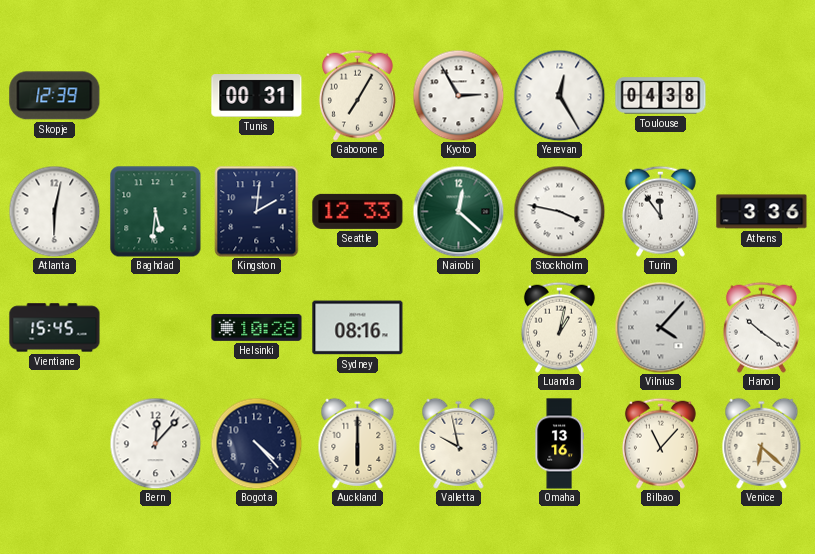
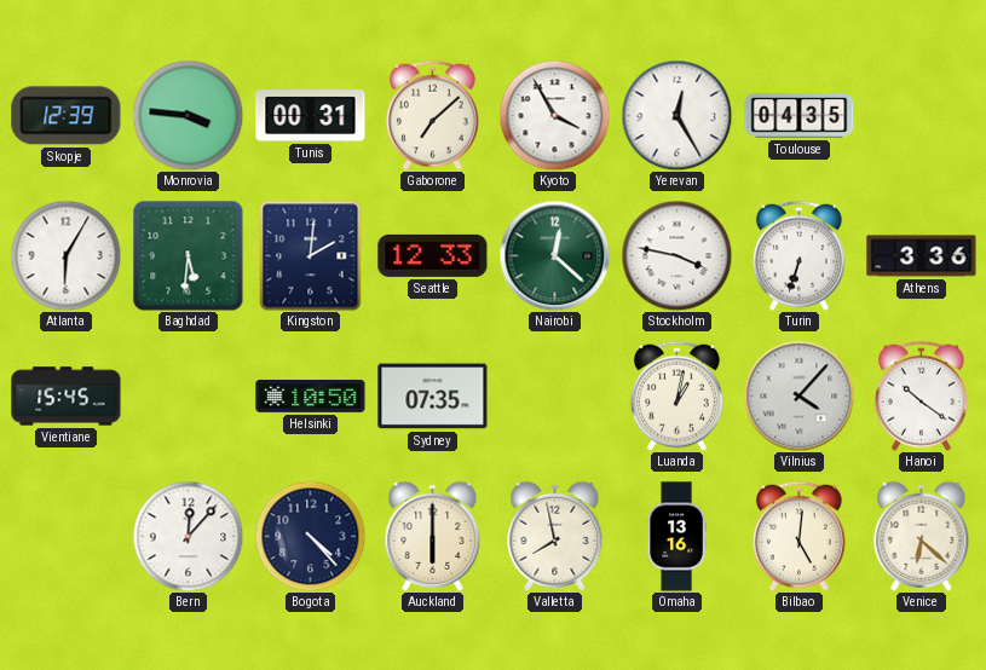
Monrovia: none -> 3:46
Gaborone: 7:05 -> 7:08
Kyoto: 2:55 -> 3:55
Toulouse: 04:38 -> 04:35
Atlanta: 6:02 -> 6:05
Turin: 11:54 -> 6:33
Helsinki: 10:28 -> 10:50
Sydney: 08:16 -> 07:35
Valletta: 9:58 -> 7:58
Bilbao: 11:07 -> 5:01
